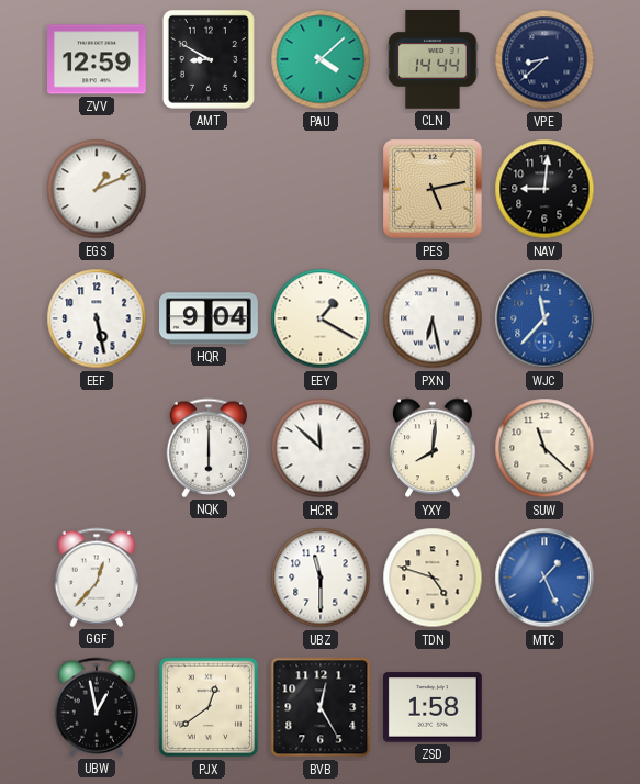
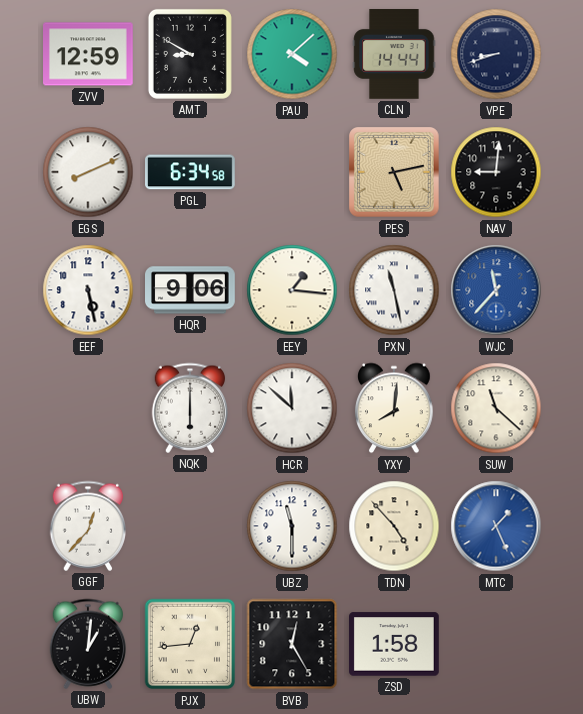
VPE: 8:38 -> 8:42
EGS: 1:11 -> 8:11
PGL: none -> 6:34
HQR: 9:04 -> 9:06
EEY: 1:20 -> 1:16
PXN: 6:28 -> 11:28
TDN: 4:48 -> 4:53
UBW: 12:58 -> 1:01
PJX: 12:39 -> 12:44
